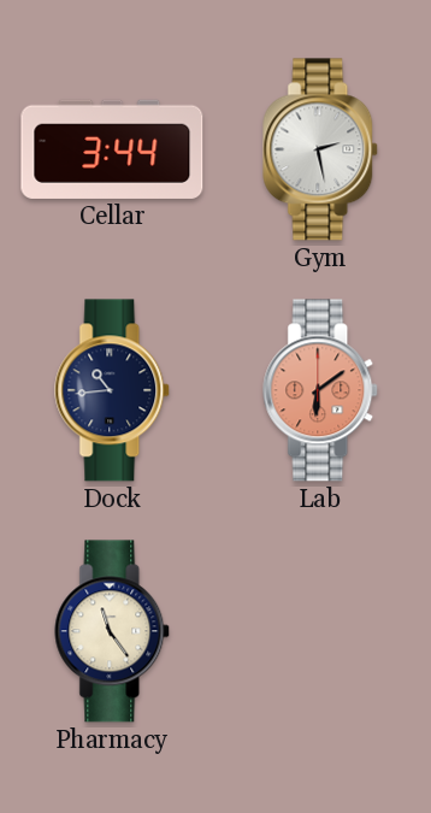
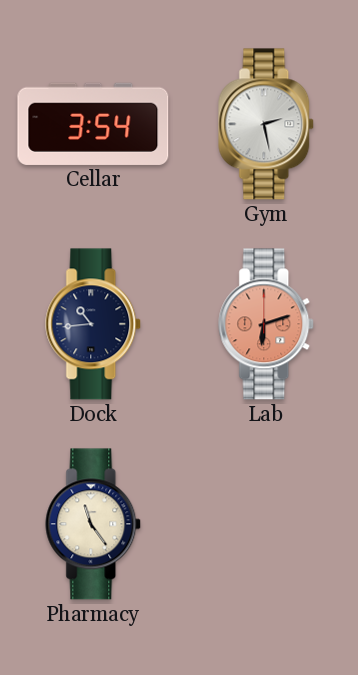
Cellar: 3:44 -> 3:54
Lab: 6:09 -> 6:12
